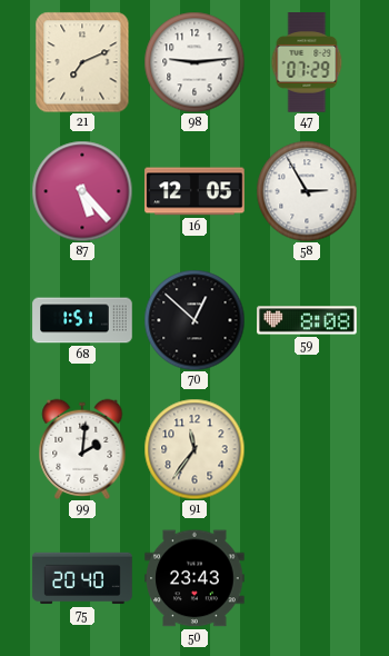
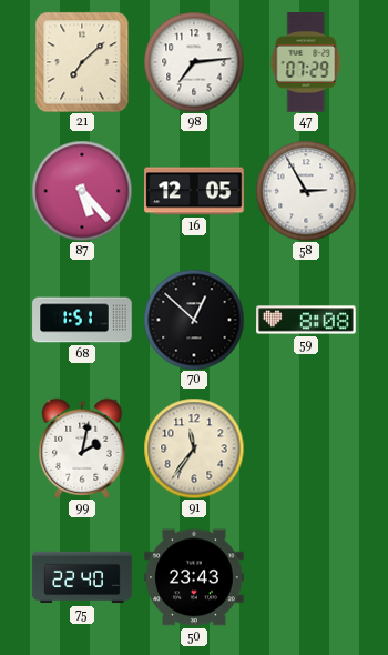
21: 7:11 -> 7:08
98: 9:14 -> 7:14
99: 2:01 -> 2:02
75: 20:40 -> 22:40
